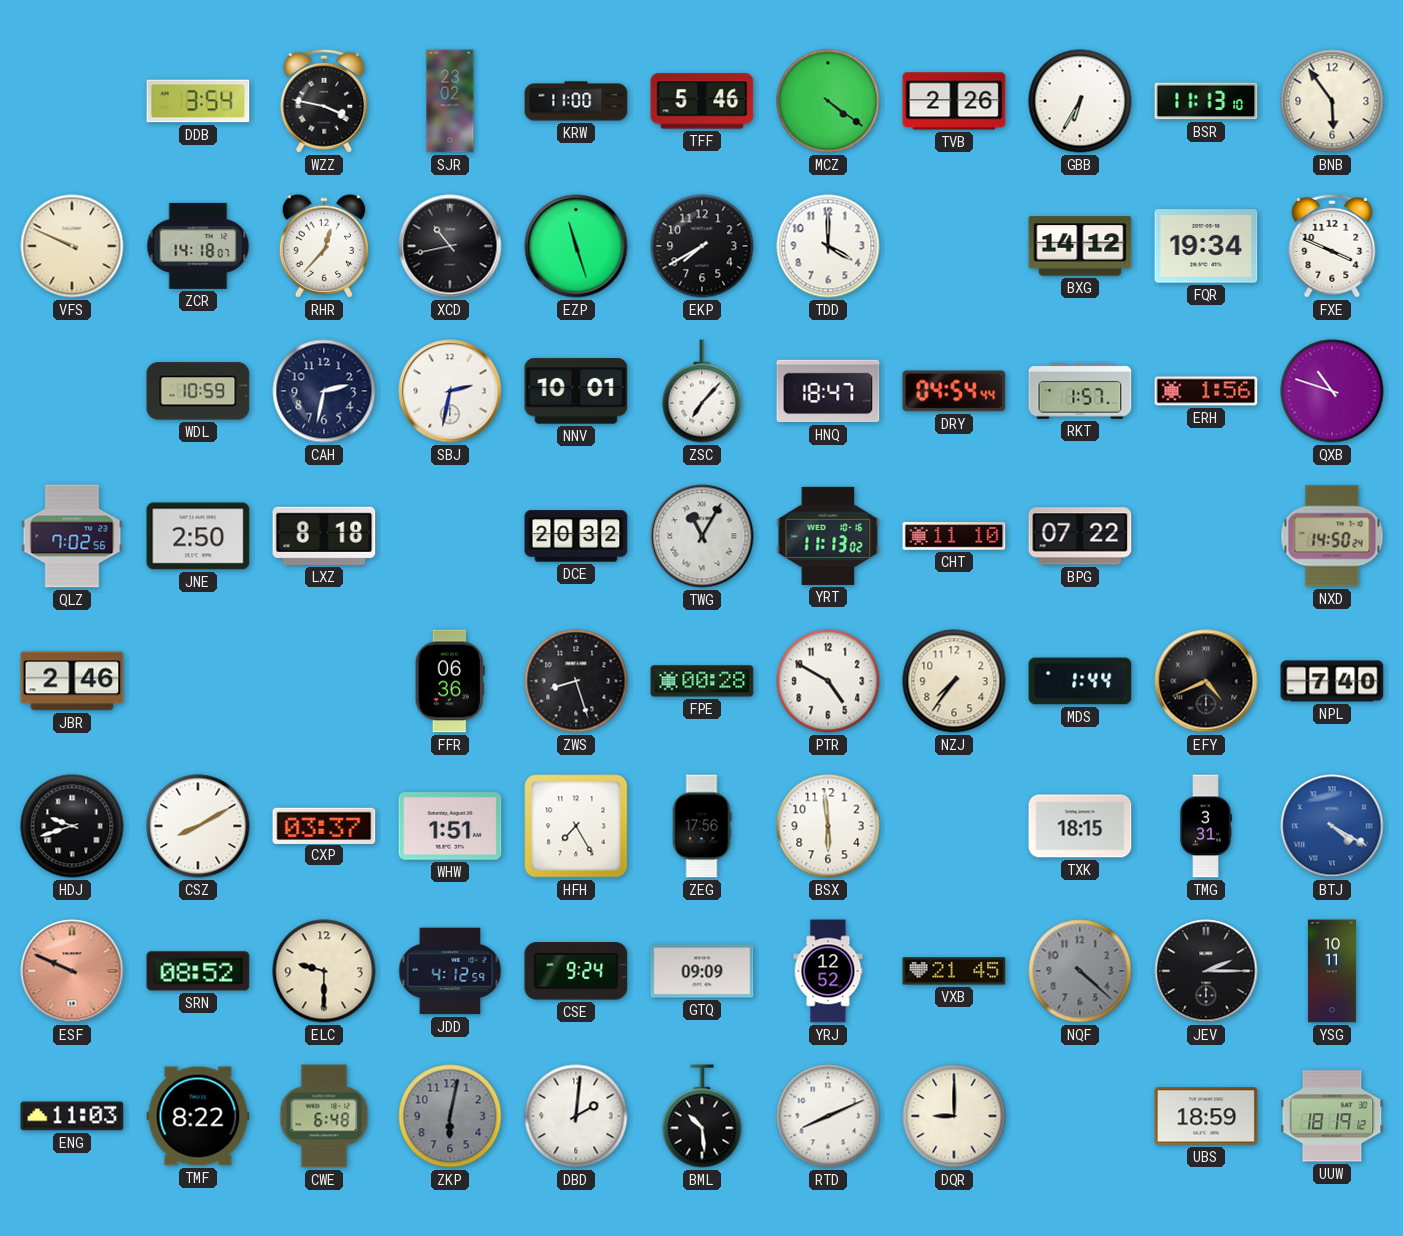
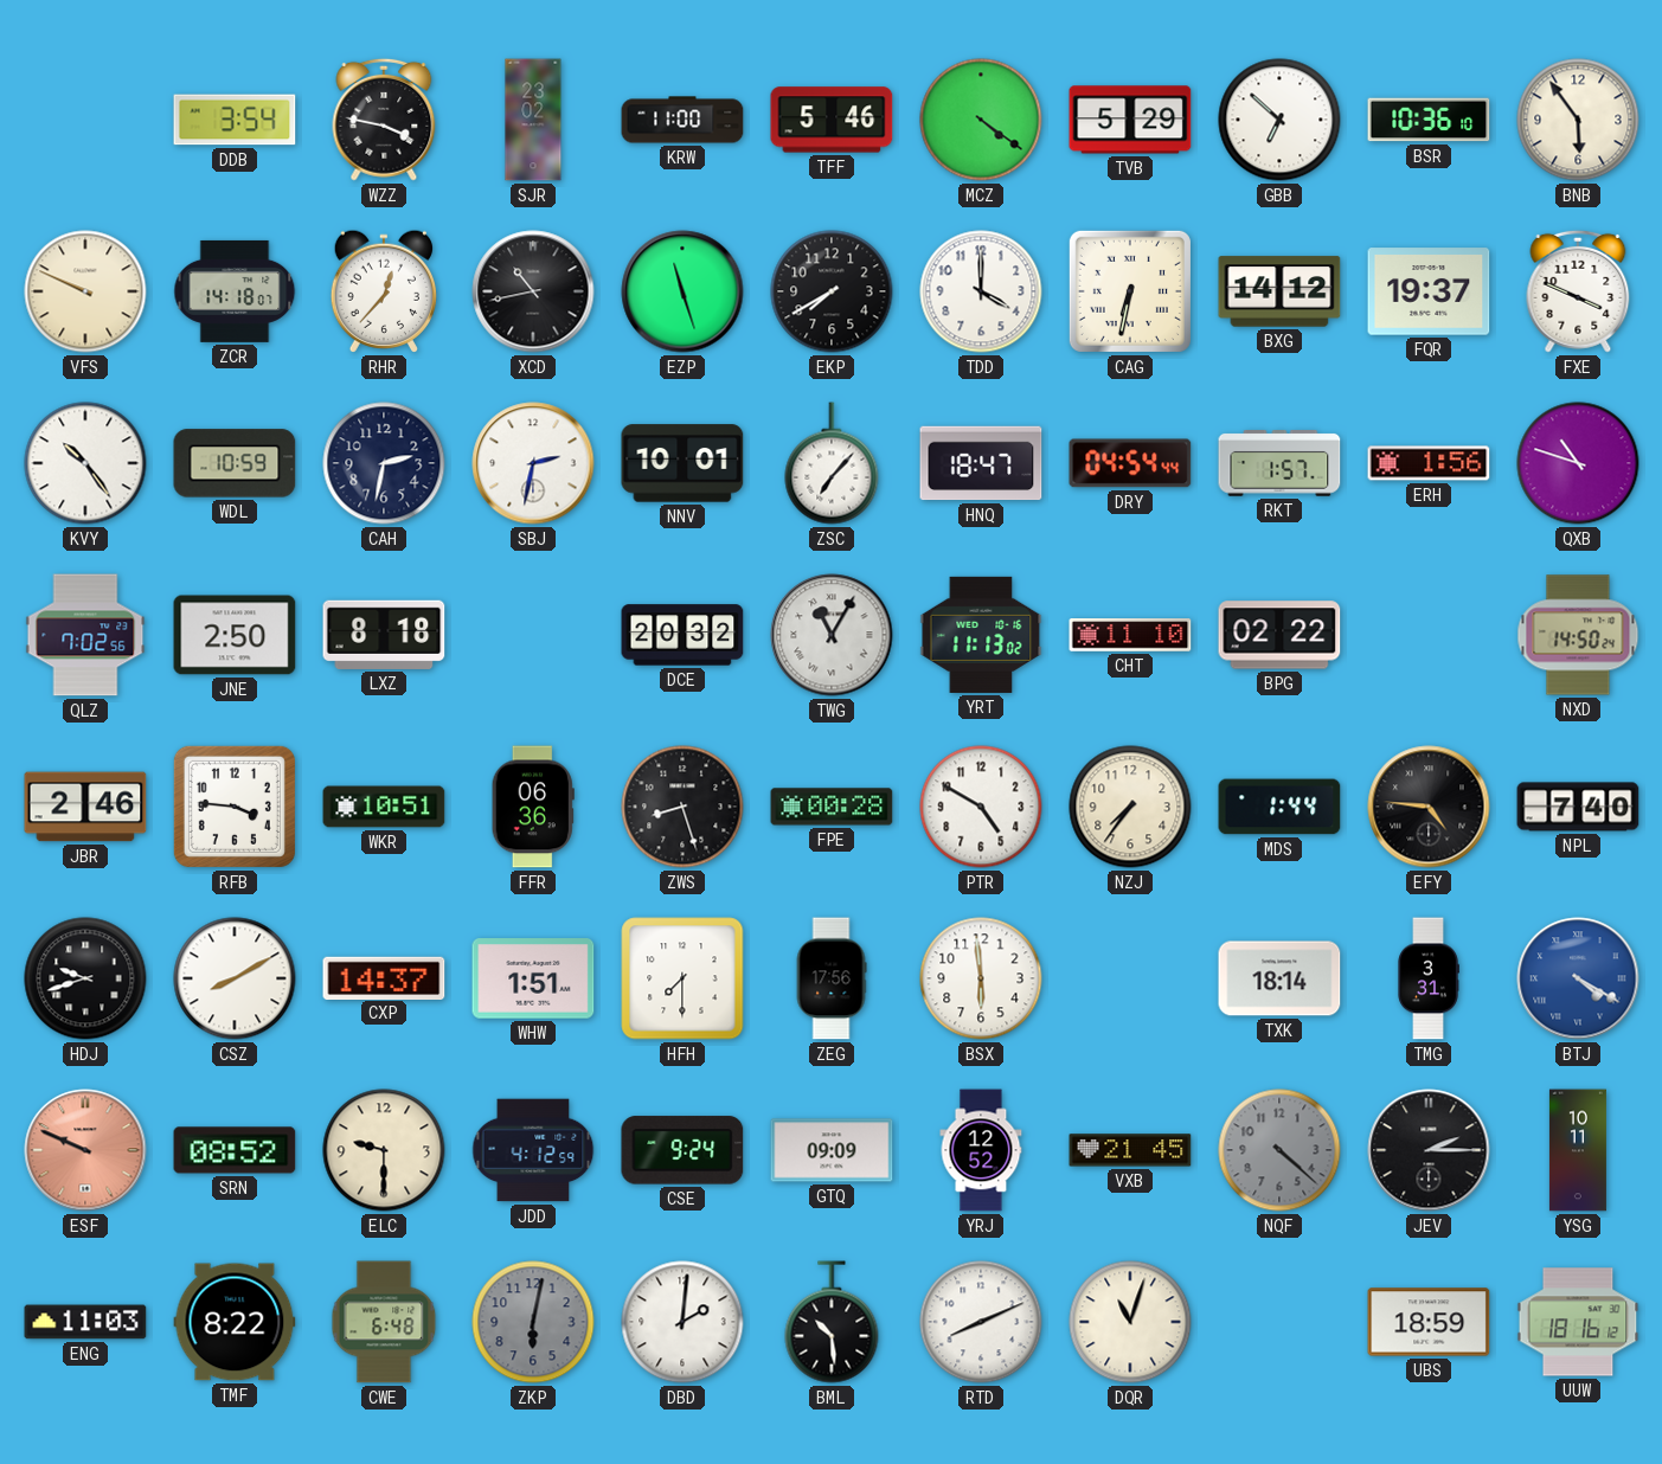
TVB: 2:26 -> 5:29
GBB: 6:35 -> 6:52
BSR: 11:13 -> 10:36
CAG: none -> 6:32
FQR: 19:34 -> 19:37
KVY: none -> 10:24
BPG: 07:22 -> 02:22
RFB: none -> 3:46
WKR: none -> 10:51
EFY: 4:41 -> 4:46
CXP: 03:37 -> 14:37
HFH: 7:25 -> 7:30
TXK: 18:15 -> 18:14
DQR: 9:00 -> 11:03
UUW: 18:19 -> 18:16
